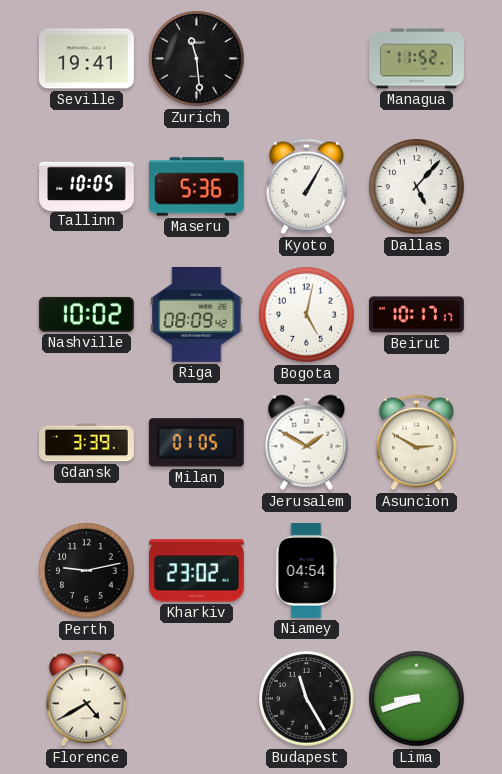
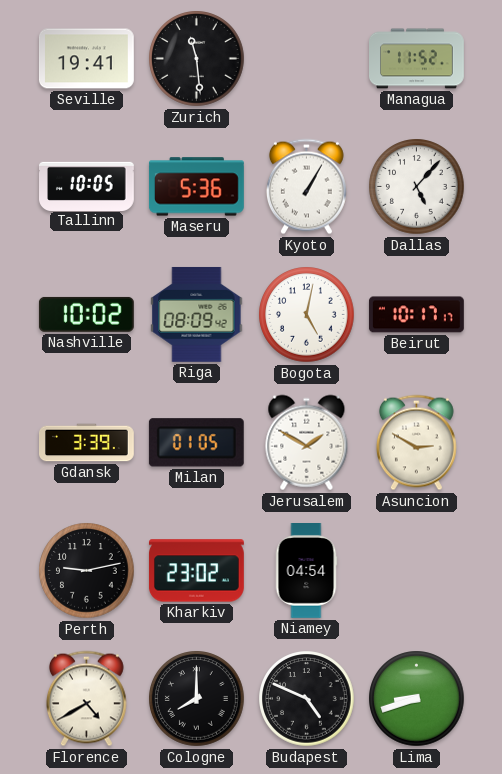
Cologne: none -> 8:00
Budapest: 11:25 -> 4:49
